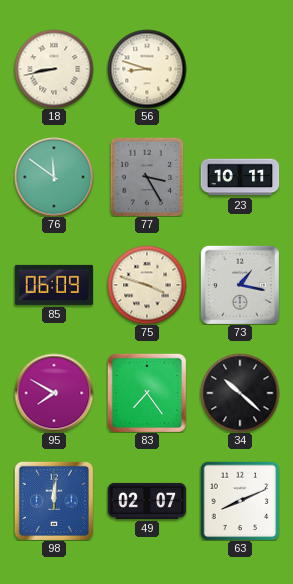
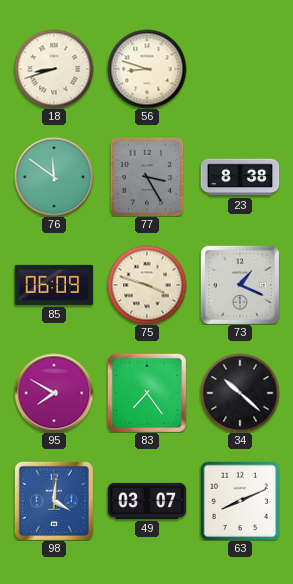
18: 8:43 -> 8:42
23: 10:11 -> 8:38
73: 1:17 -> 1:19
98: 12:01 -> 4:01
49: 02:07 -> 03:07
